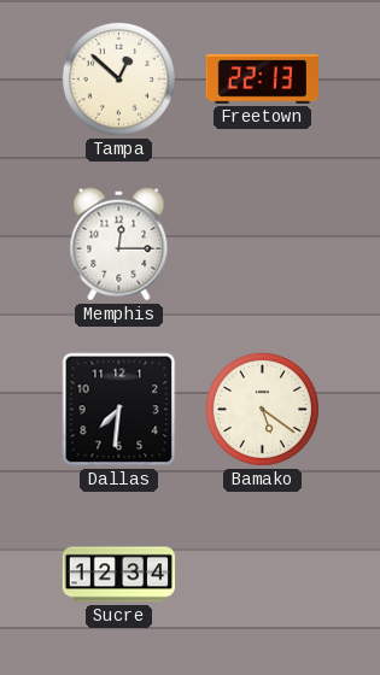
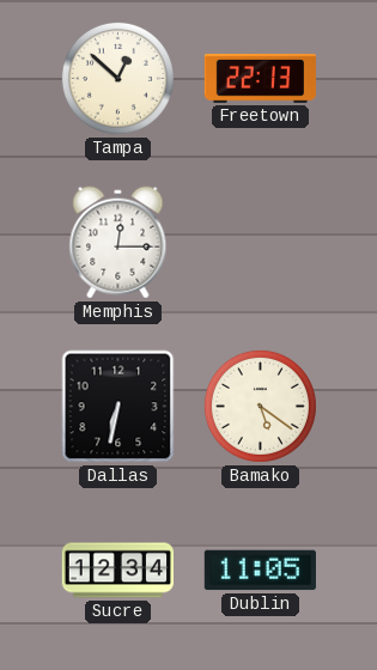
Dallas: 7:31 -> 6:32
Dublin: none -> 11:05
